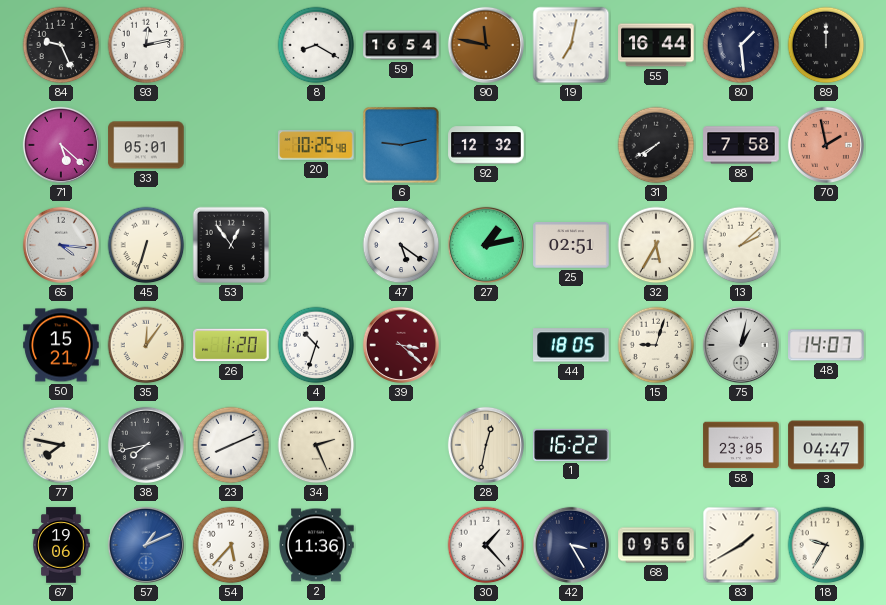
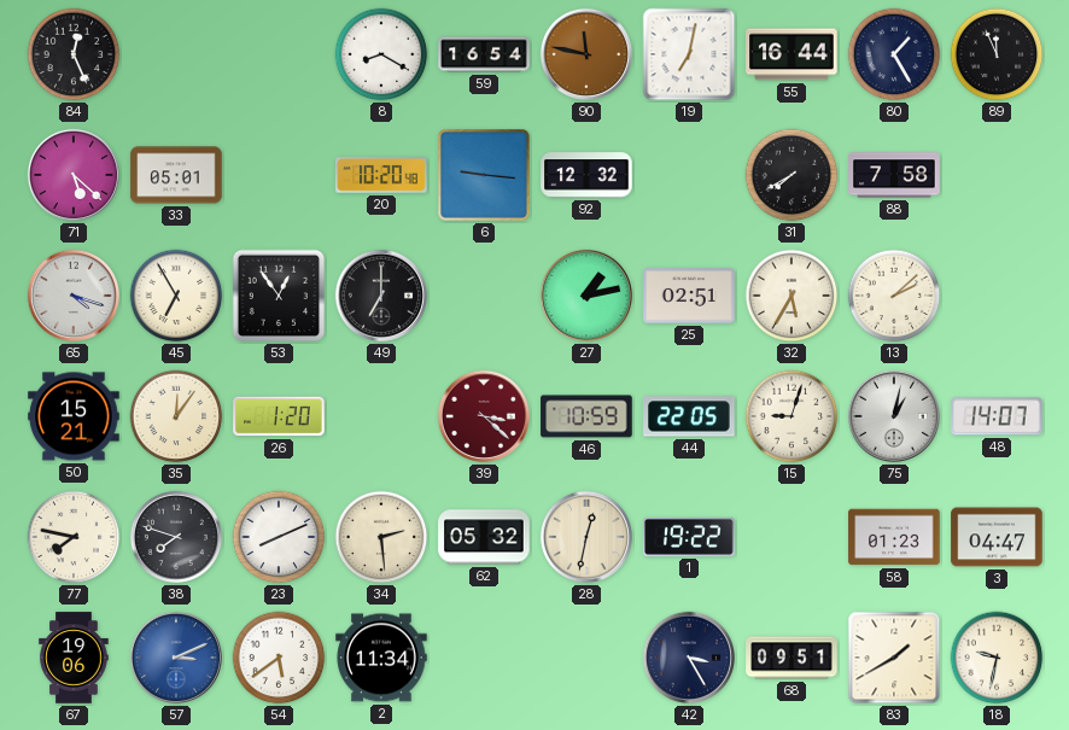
84: 9:26 -> 12:26
93: 12:13 -> none
80: 1:29 -> 1:25
89: 12:00 -> 11:56
20: 10:25 -> 10:20
6: 9:13 -> 9:16
70: 1:58 -> none
65: 4:16 -> 4:18
45: 6:33 -> 6:55
49: none -> 7:00
47: 5:21 -> none
4: 10:33 -> none
46: none -> 10:59
44: 18:05 -> 22:05
38: 7:43 -> 7:48
34: 2:26 -> 2:29
62: none -> 05:32
1: 16:22 -> 19:22
58: 23:05 -> 01:23
57: 1:11 -> 3:11
54: 5:37 -> 5:39
2: 11:36 -> 11:34
30: 1:23 -> none
68: 09:56 -> 09:51
18: 9:35 -> 9:32
